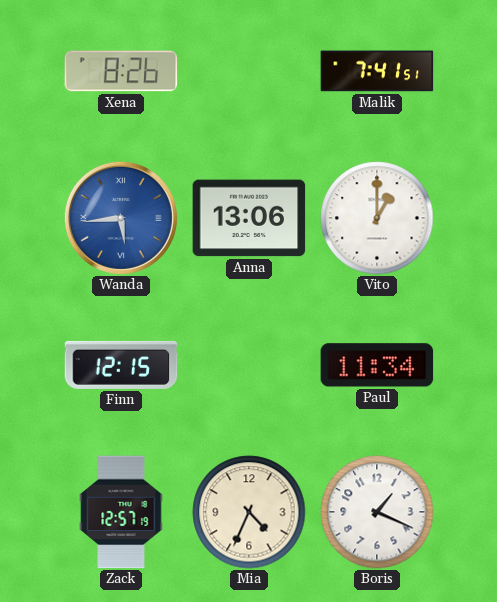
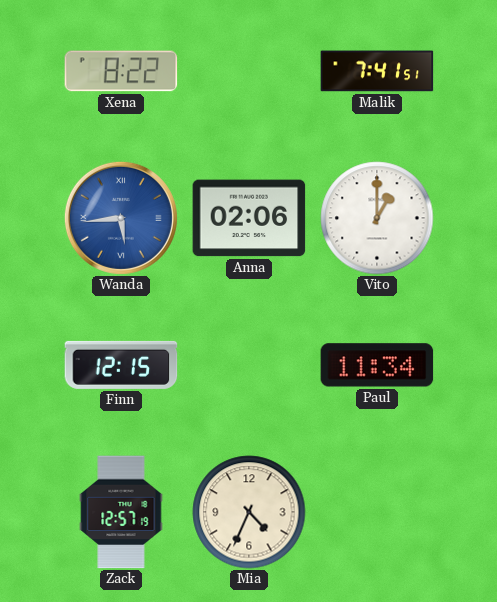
Xena: 8:26 -> 8:22
Anna: 13:06 -> 02:06
Boris: 1:19 -> none
